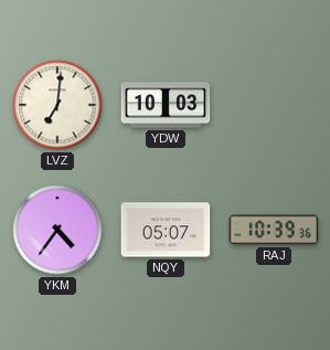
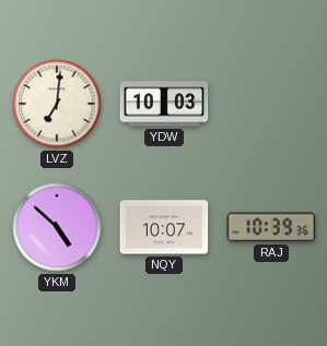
YKM: 4:36 -> 4:52
NQY: 05:07 -> 10:07
